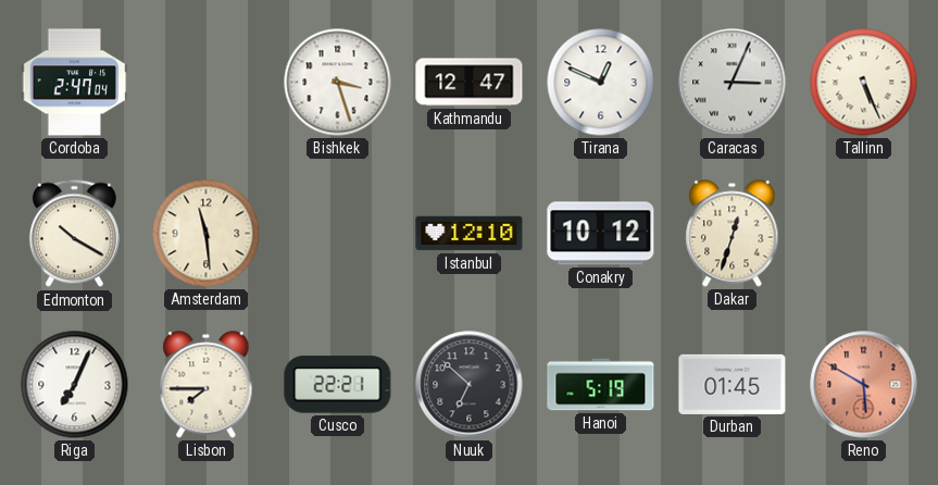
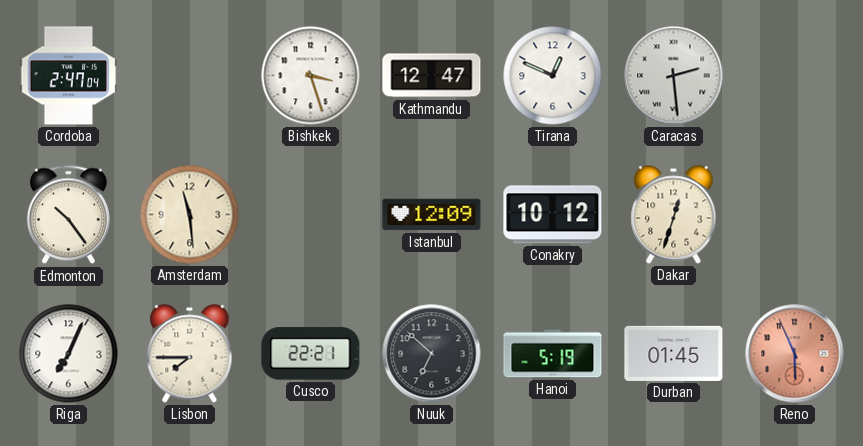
Caracas: 3:04 -> 2:29
Tallinn: 5:26 -> none
Edmonton: 10:20 -> 10:24
Istanbul: 12:10 -> 12:09
Reno: 5:50 -> 5:56
